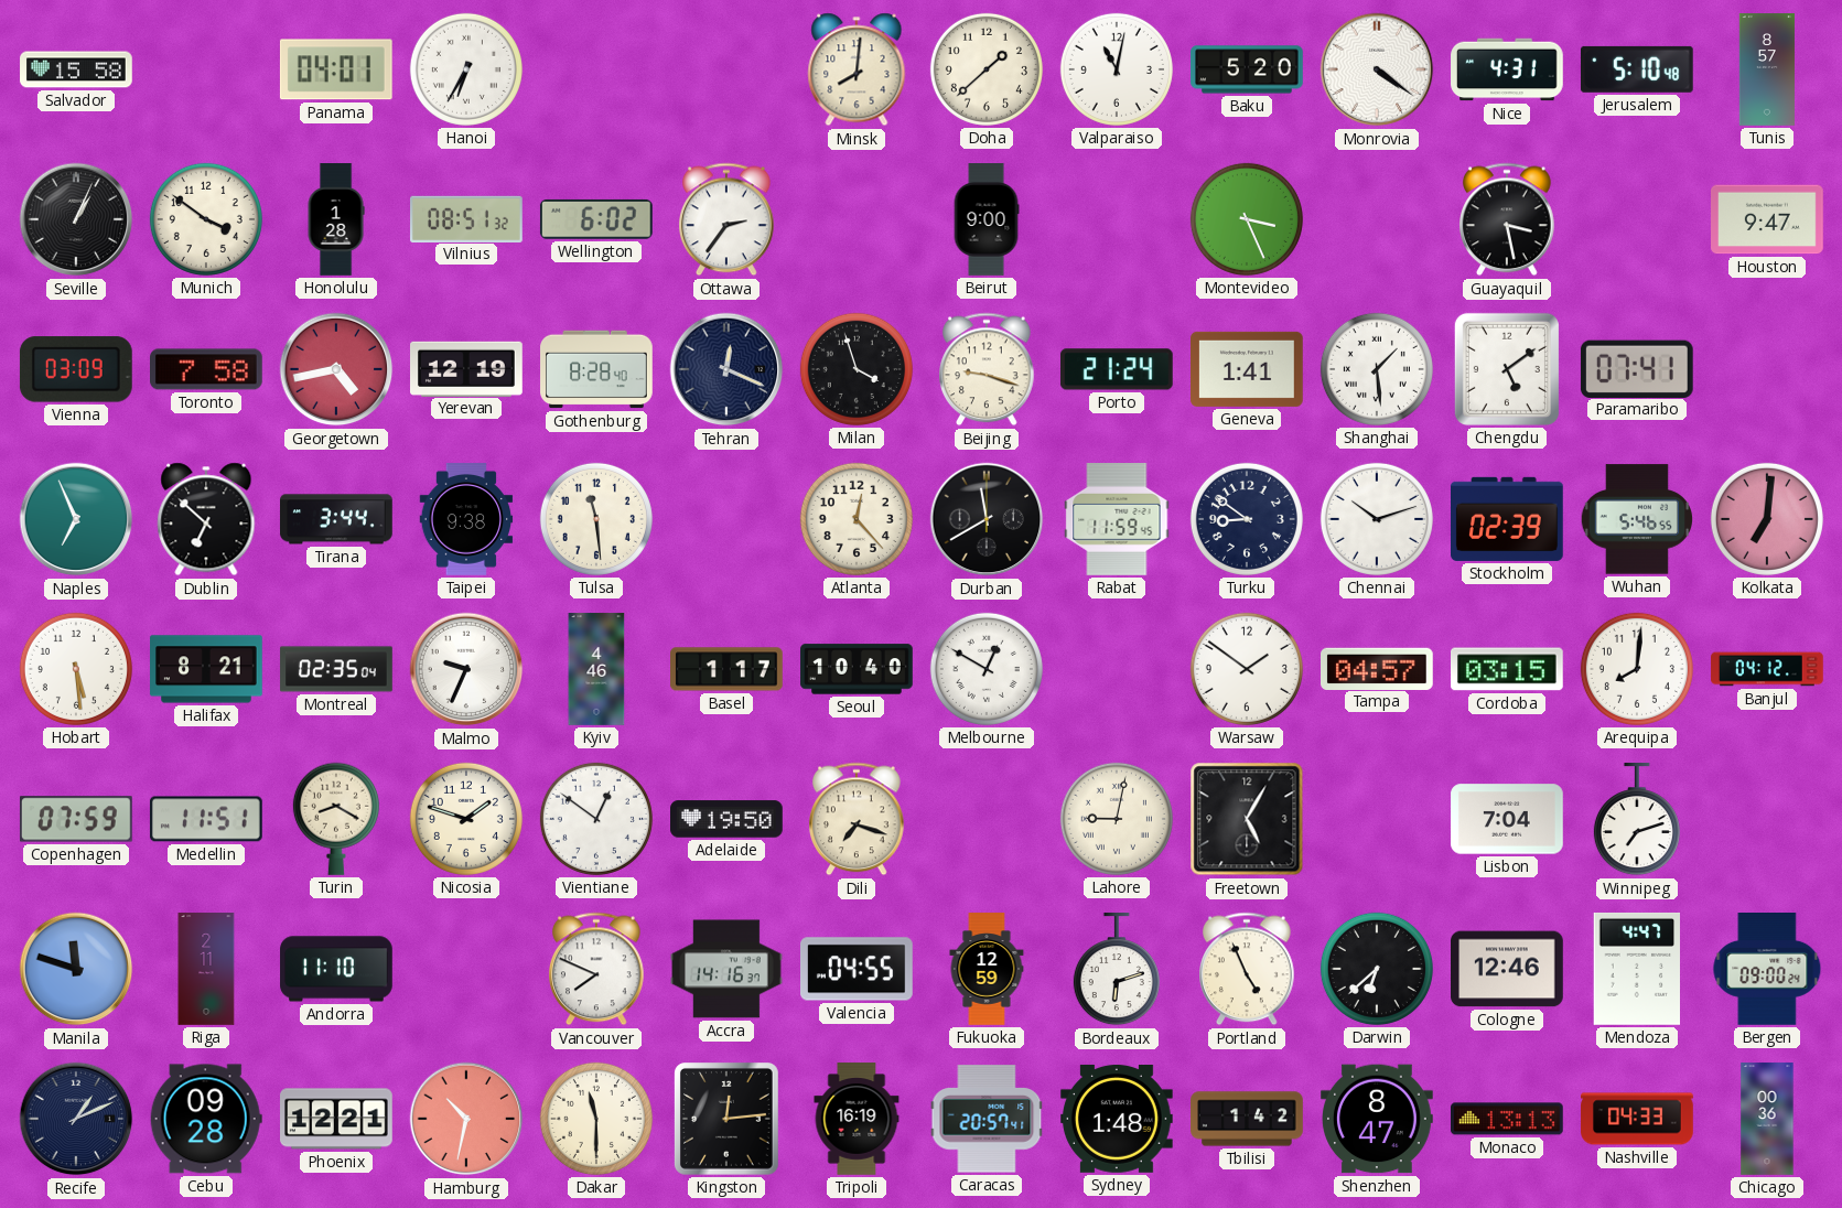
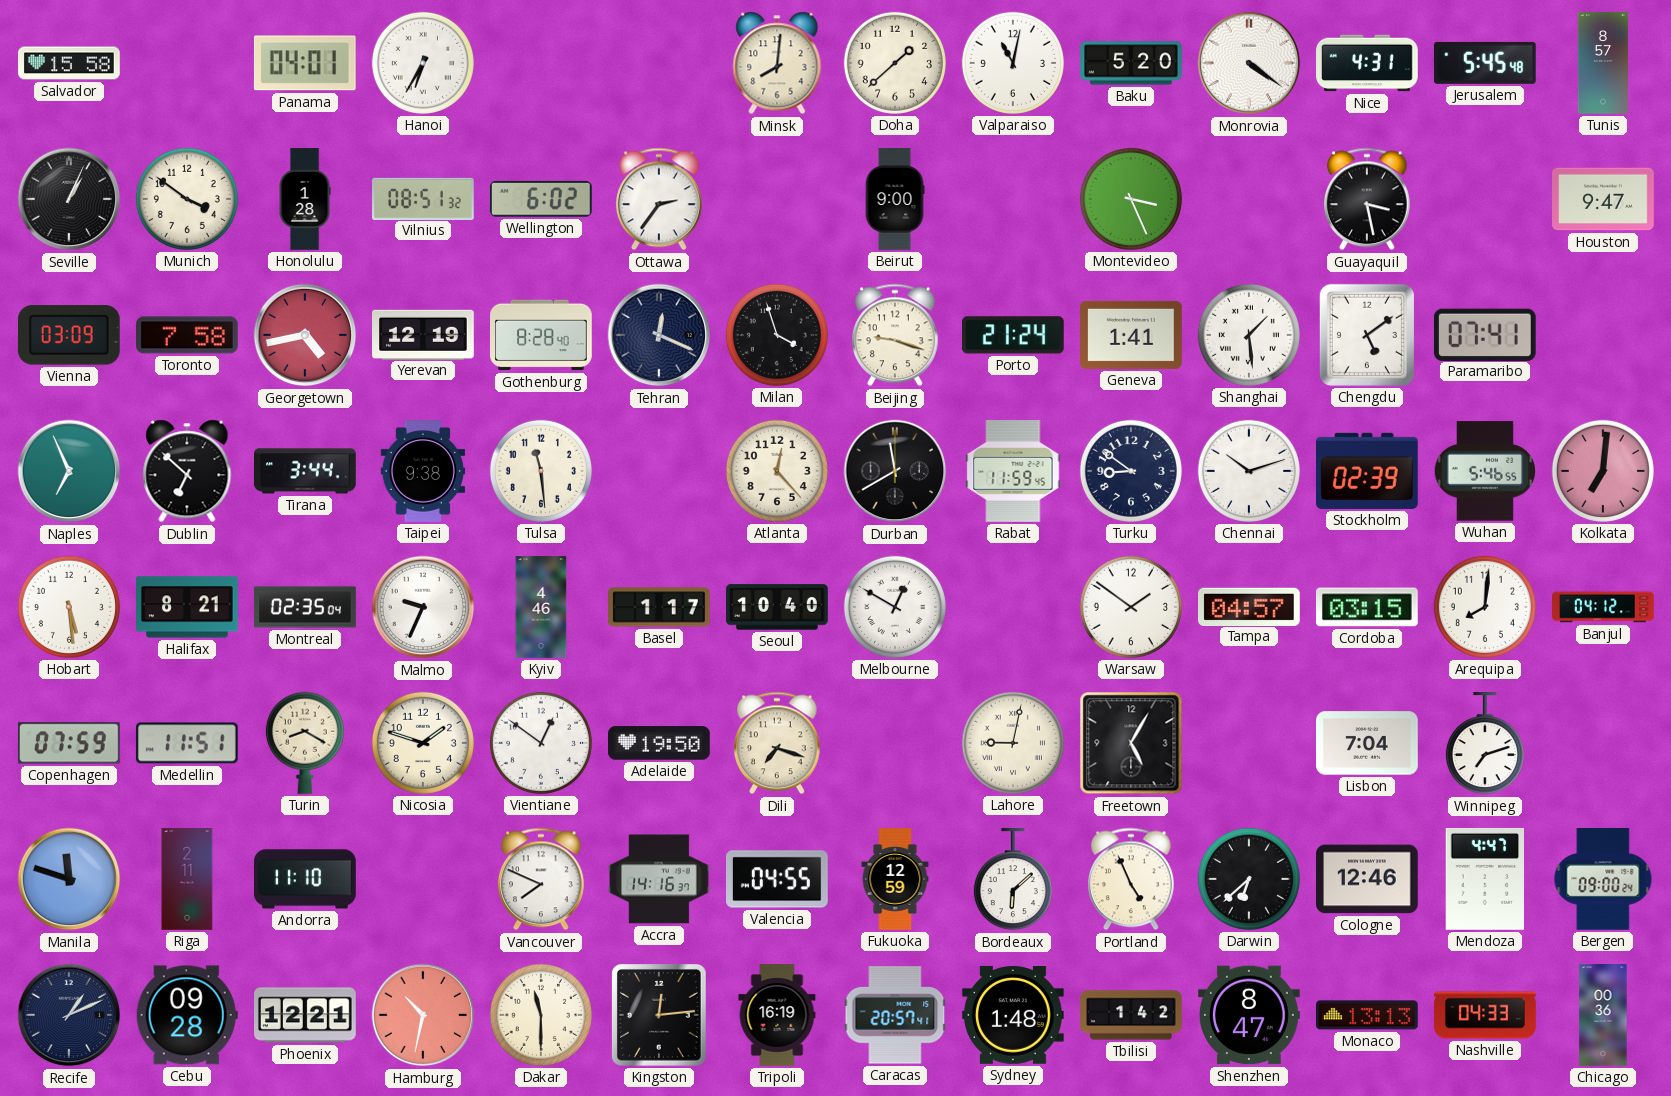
Jerusalem: 5:10 -> 5:45
Bordeaux: 6:12 -> 6:08
